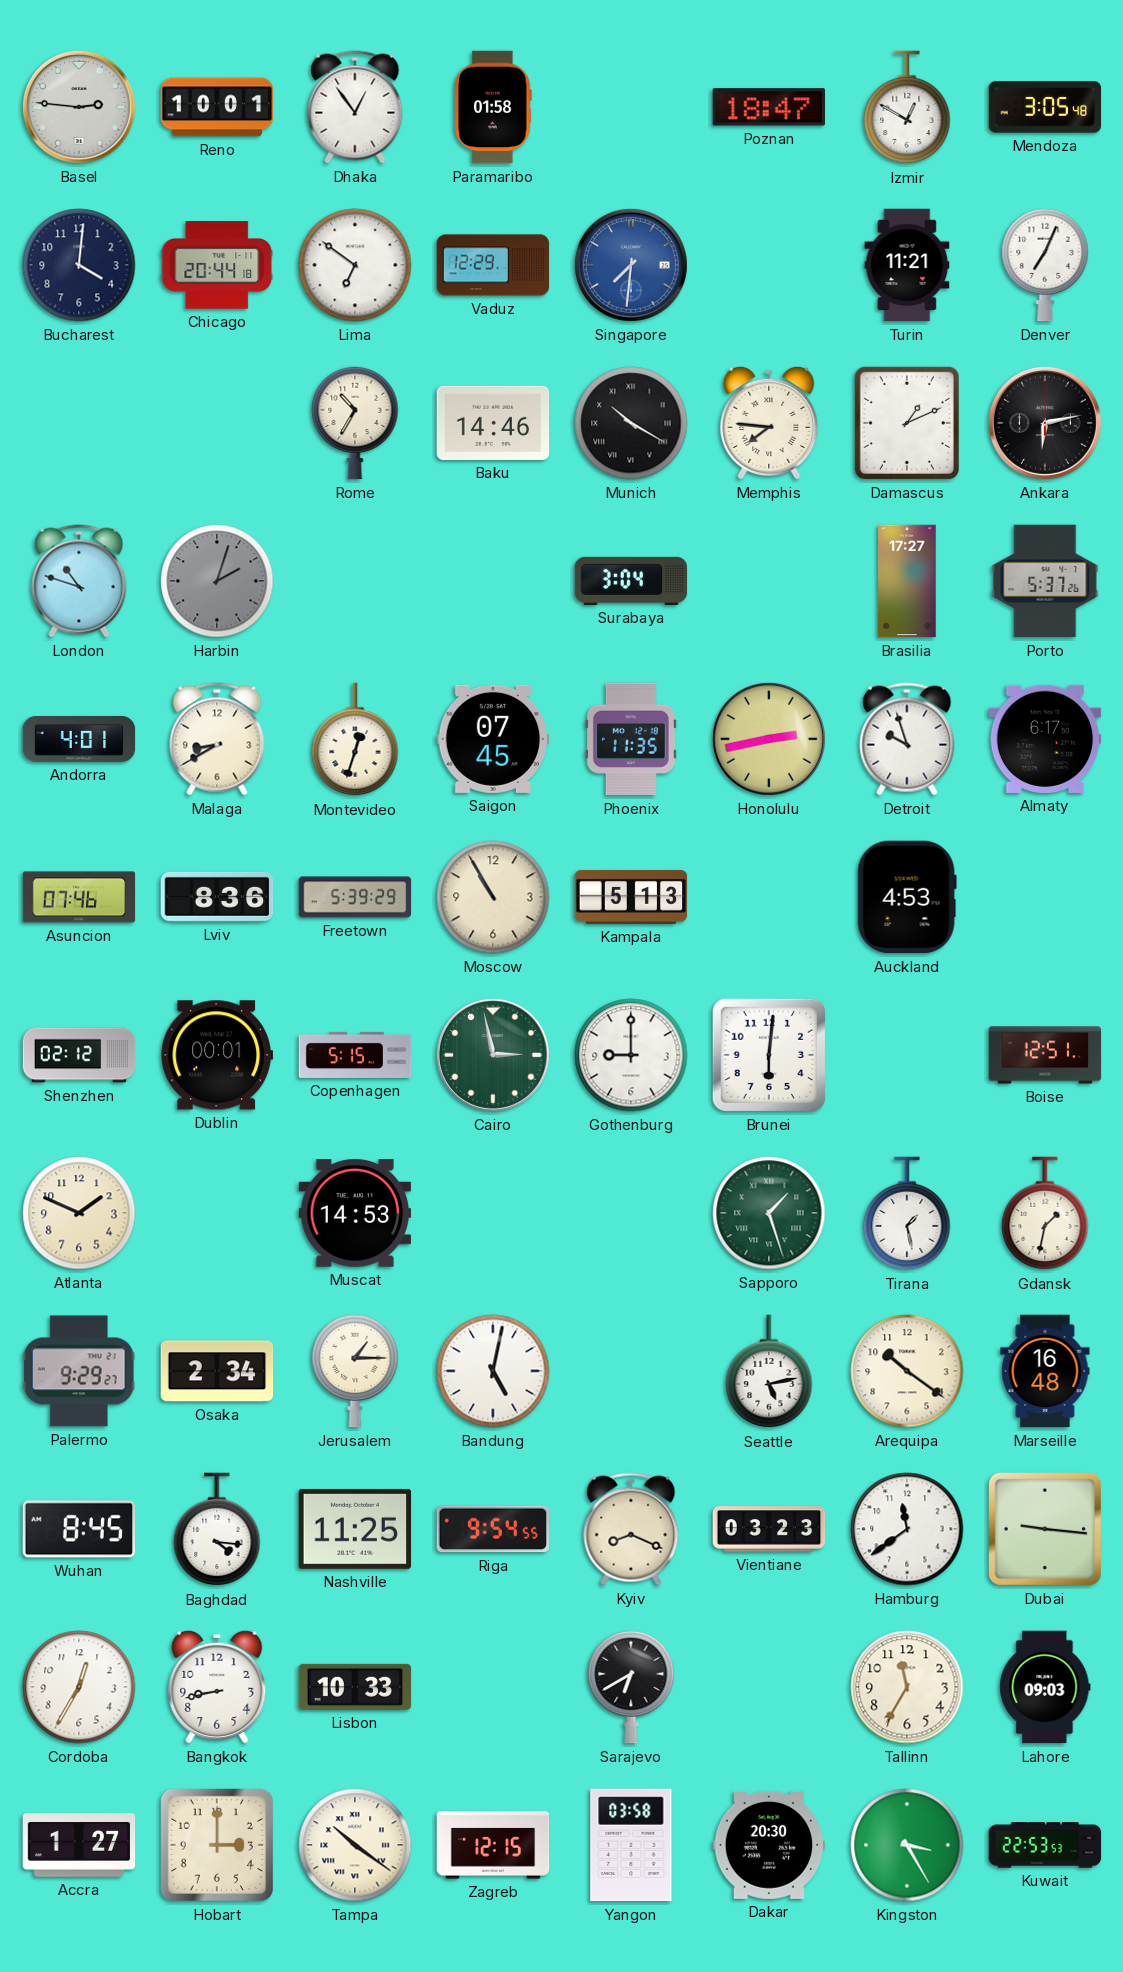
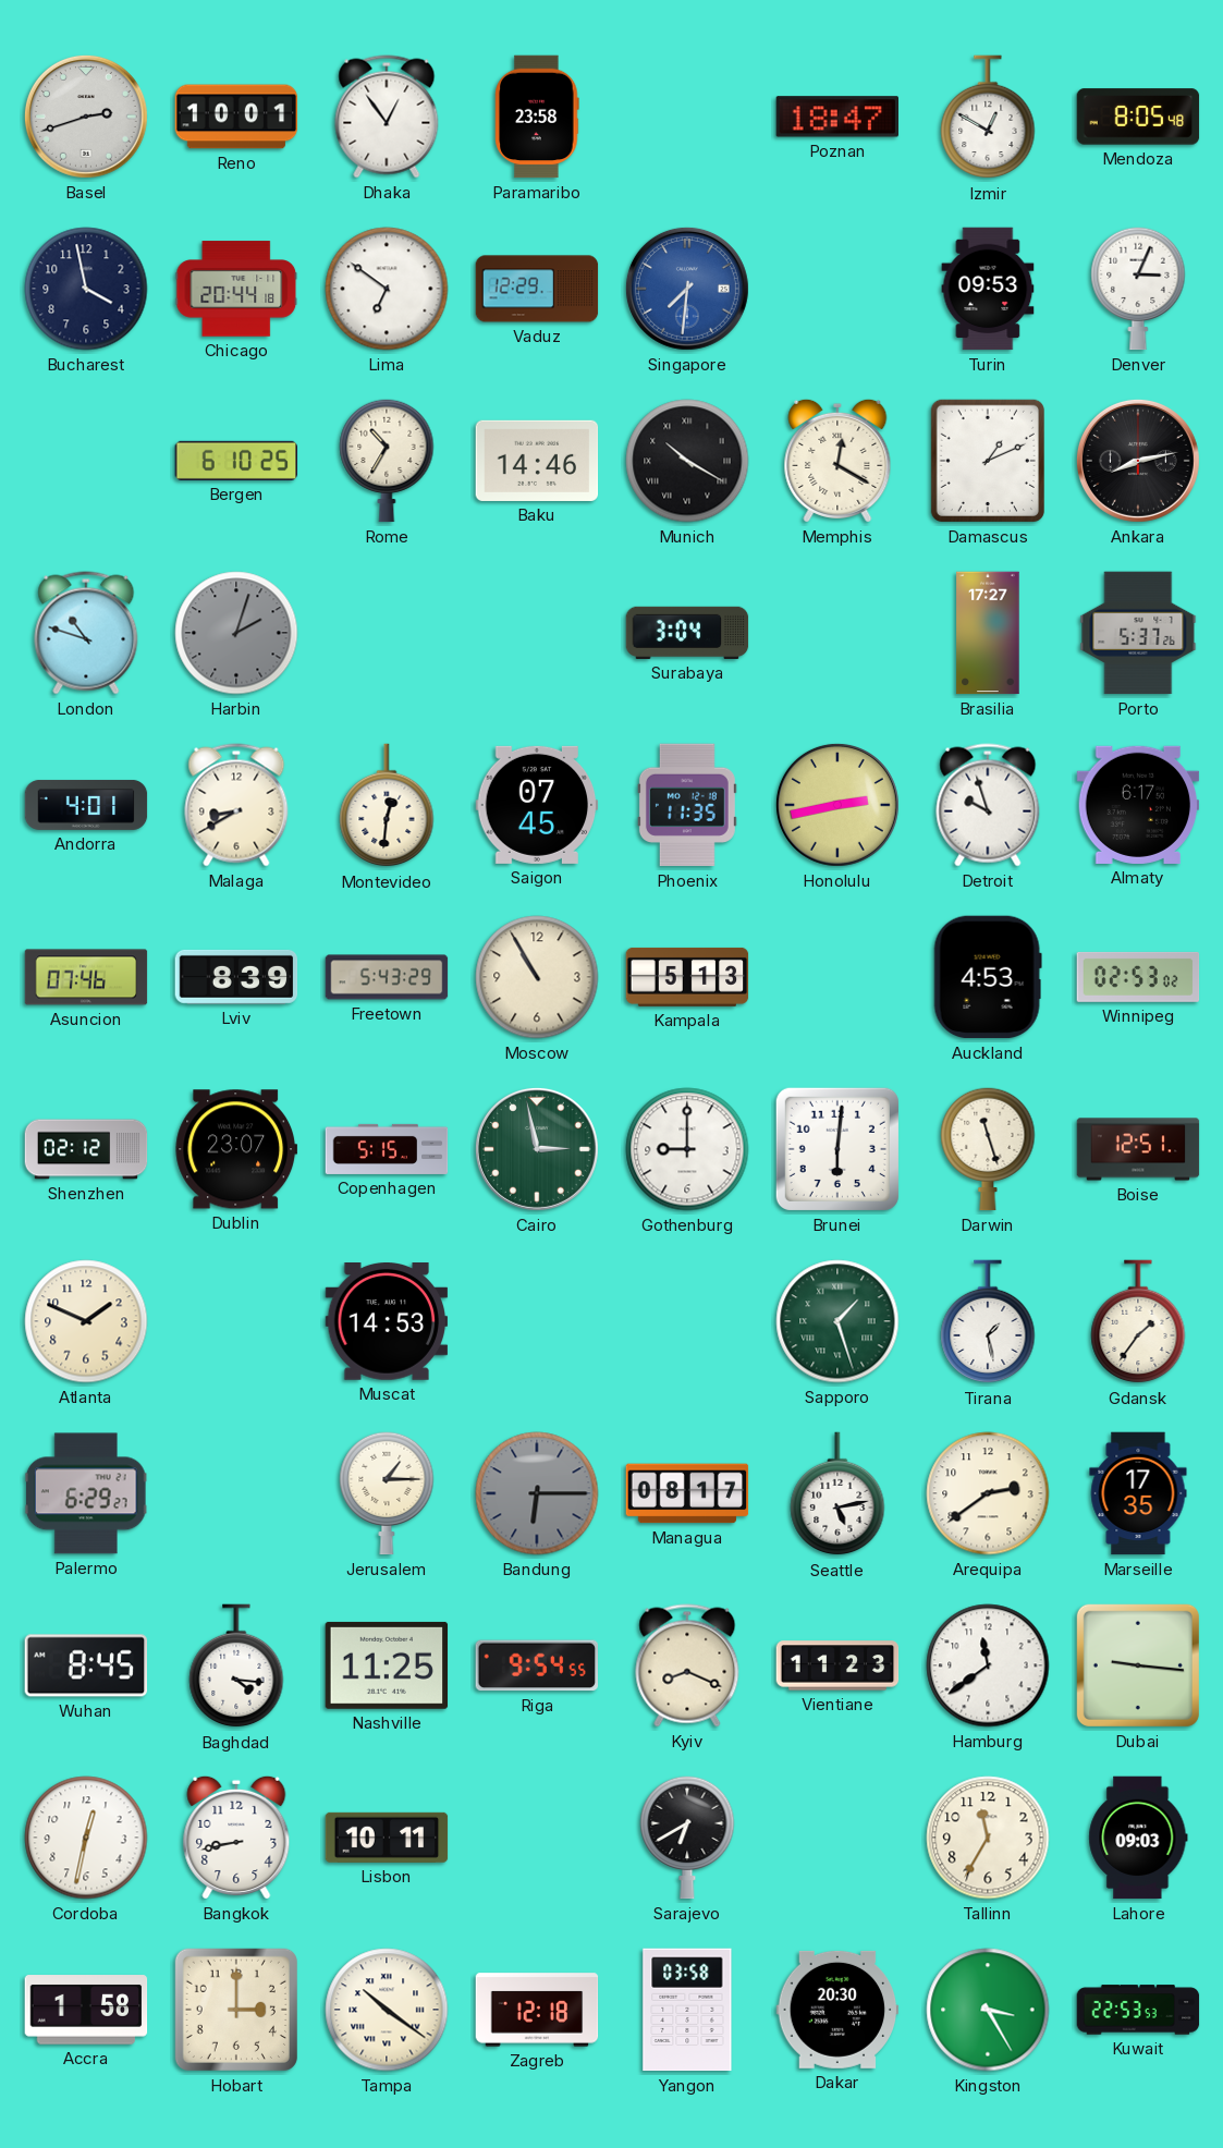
Basel: 2:46 -> 2:42
Paramaribo: 01:58 -> 23:58
Mendoza: 3:05 -> 8:05
Bucharest: 4:01 -> 3:58
Turin: 11:21 -> 09:53
Denver: 7:04 -> 3:04
Bergen: none -> 6:10
Memphis: 7:46 -> 12:20
Ankara: 6:13 -> 8:13
Montevideo: 12:33 -> 12:31
Lviv: 8:36 -> 8:39
Freetown: 5:39 -> 5:43
Winnipeg: none -> 02:53
Dublin: 00:01 -> 23:07
Darwin: none -> 11:27
Gdansk: 1:32 -> 1:36
Palermo: 9:29 -> 6:29
Osaka: 2:34 -> none
Bandung: 5:02 -> 6:15
Bandung dial: white -> grey
Managua: none -> 08:17
Arequipa: 10:21 -> 2:39
Marseille: 16:48 -> 17:35
Vientiane: 03:23 -> 11:23
Cordoba: 12:35 -> 12:32
Lisbon: 10:33 -> 10:11
Accra: 1:27 -> 1:58
Zagreb: 12:15 -> 12:18
